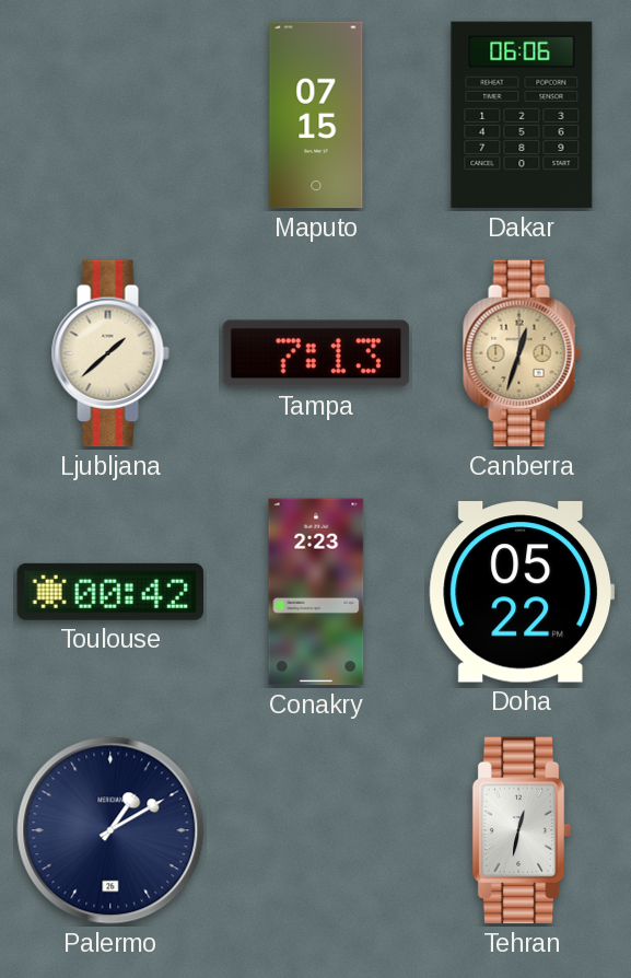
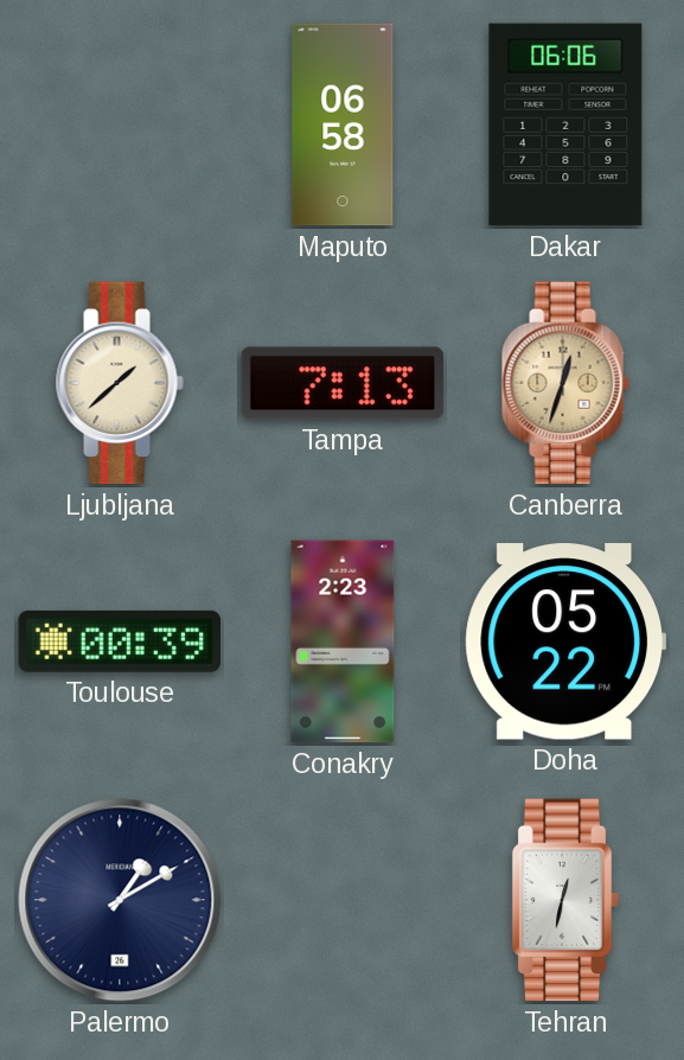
Maputo: 07:15 -> 06:58
Toulouse: 00:42 -> 00:39
